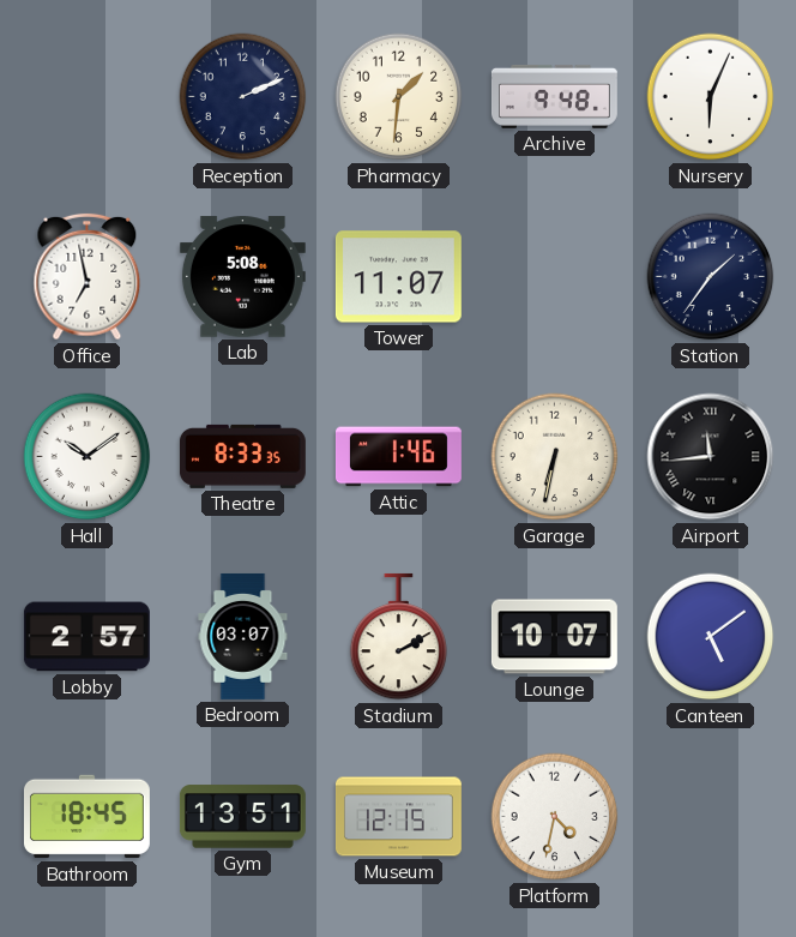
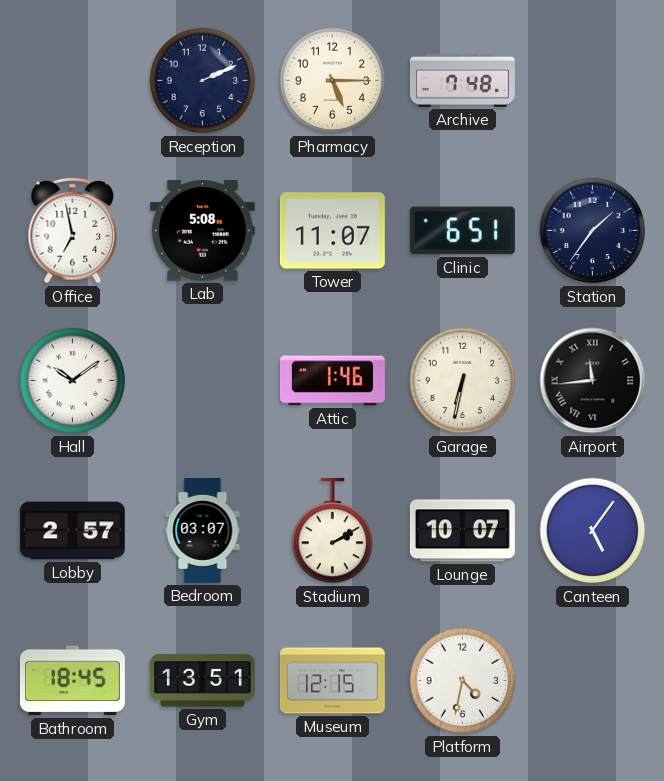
Pharmacy: 1:31 -> 5:15
Archive: 9:48 -> 7:48
Nursery: 6:04 -> none
Clinic: none -> 6:51
Theatre: 8:33 -> none
Canteen: 5:09 -> 5:06
